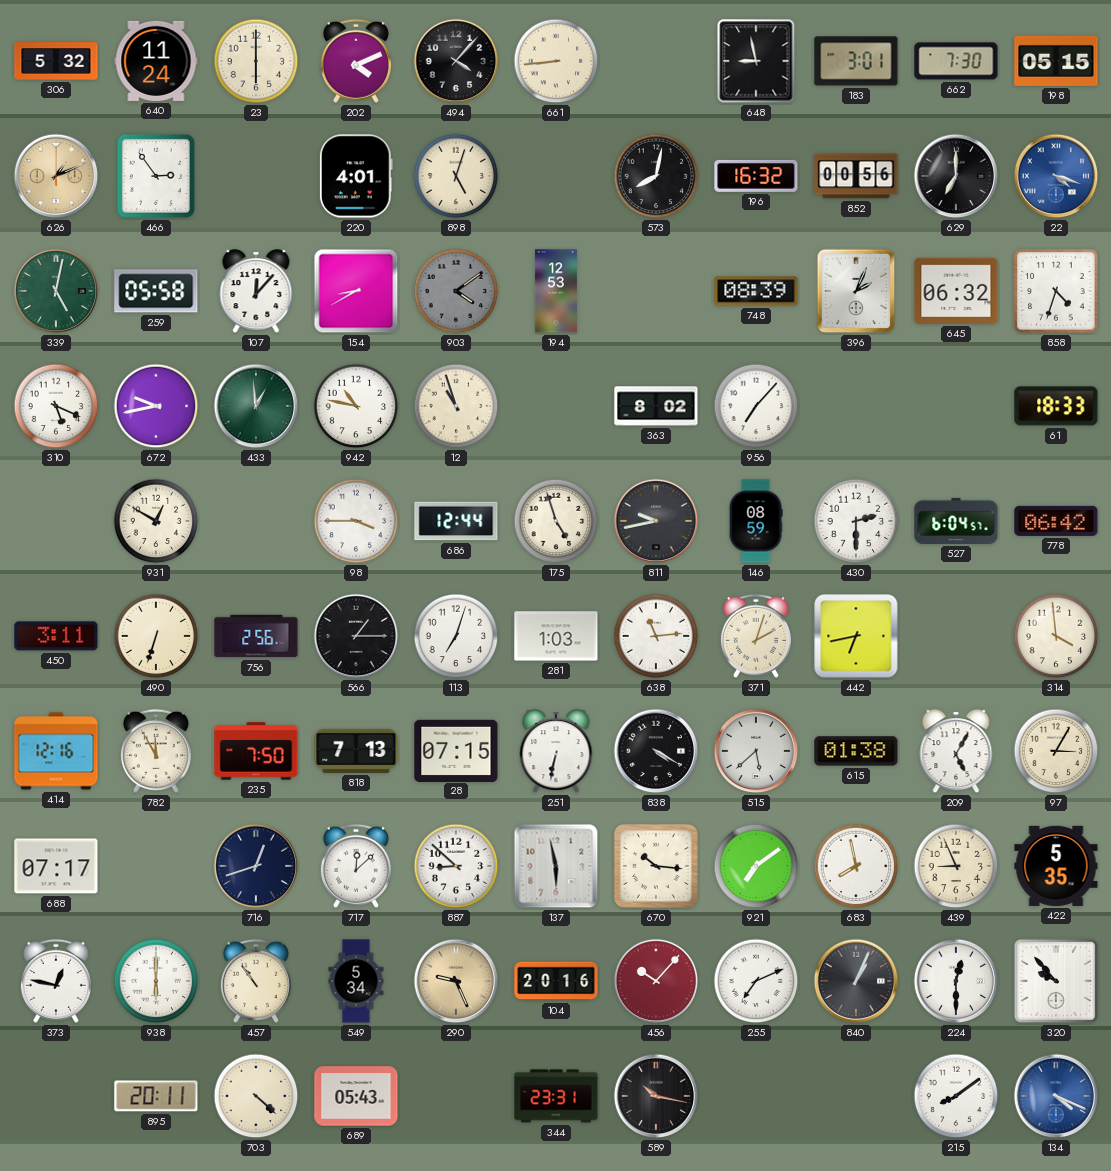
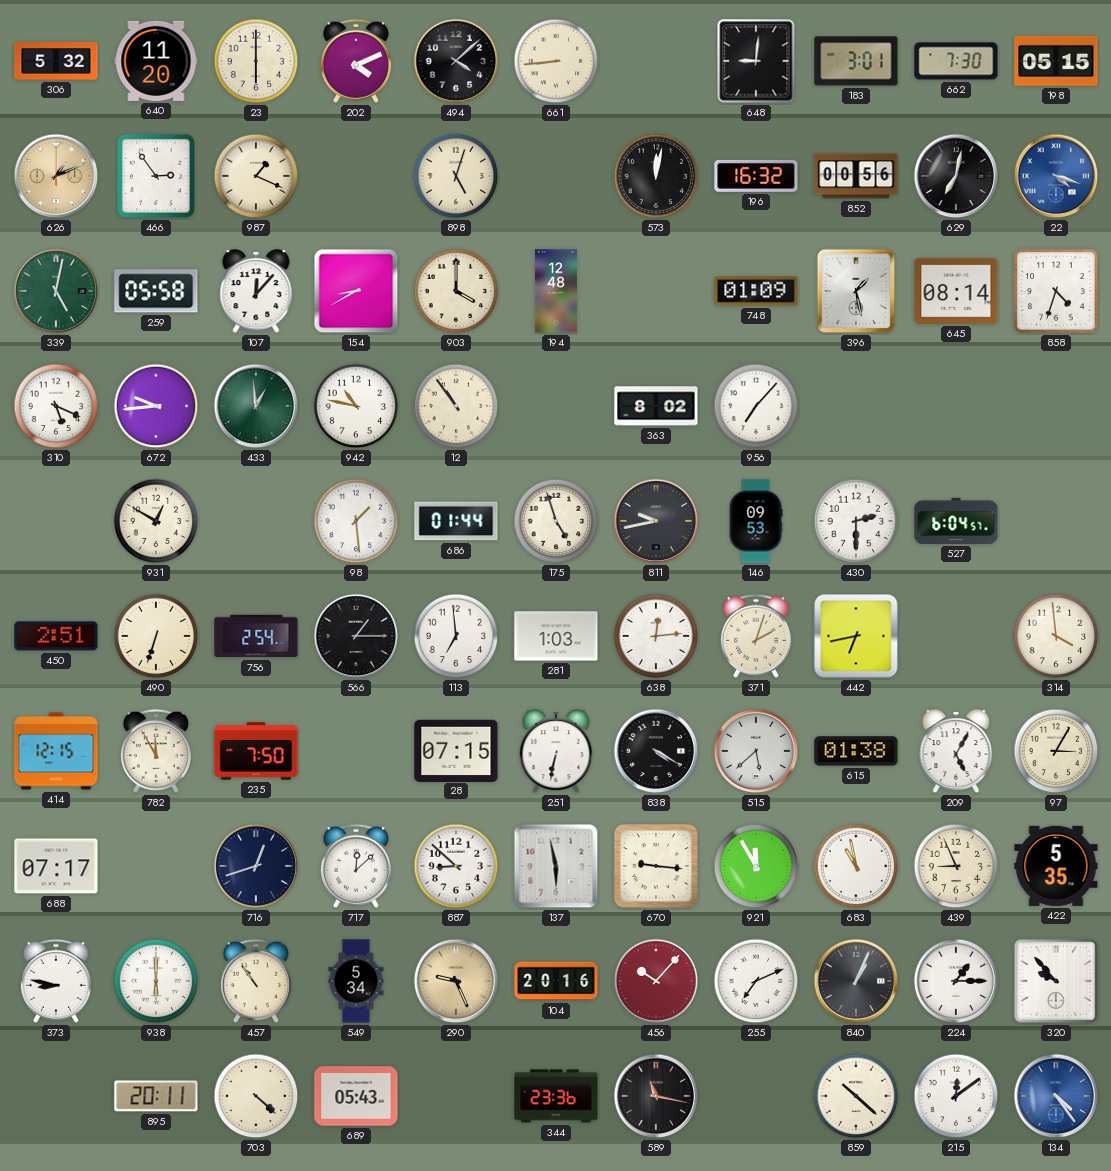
640: 11:24 -> 11:20
494: 4:07 -> 4:08
648: 8:58 -> 9:01
987: none -> 1:19
220: 4:01 -> none
573: 8:02 -> 12:02
629: 7:00 -> 7:02
903: 4:09 -> 4:00
903 dial: grey -> cream
194: 12:53 -> 12:48
748: 08:39 -> 01:09
396: 2:04 -> 1:28
645: 06:32 -> 08:14
672: 9:43 -> 9:44
12: 10:57 -> 10:54
61: 18:33 -> none
98: 3:45 -> 1:29
686: 12:44 -> 01:44
146: 08:59 -> 09:53
778: 06:42 -> none
450: 3:11 -> 2:51
756: 2:56 -> 2:54
113: 7:03 -> 6:59
638: 11:14 -> 12:14
414: 12:16 -> 12:15
818: 7:13 -> none
670: 10:16 -> 9:16
921: 7:09 -> 11:55
683: 7:58 -> 10:58
373: 12:47 -> 8:47
224: 12:30 -> 1:15
344: 23:31 -> 23:36
589: 10:17 -> 11:17
859: none -> 10:22
215: 8:09 -> 12:09
134: 4:19 -> 4:24
